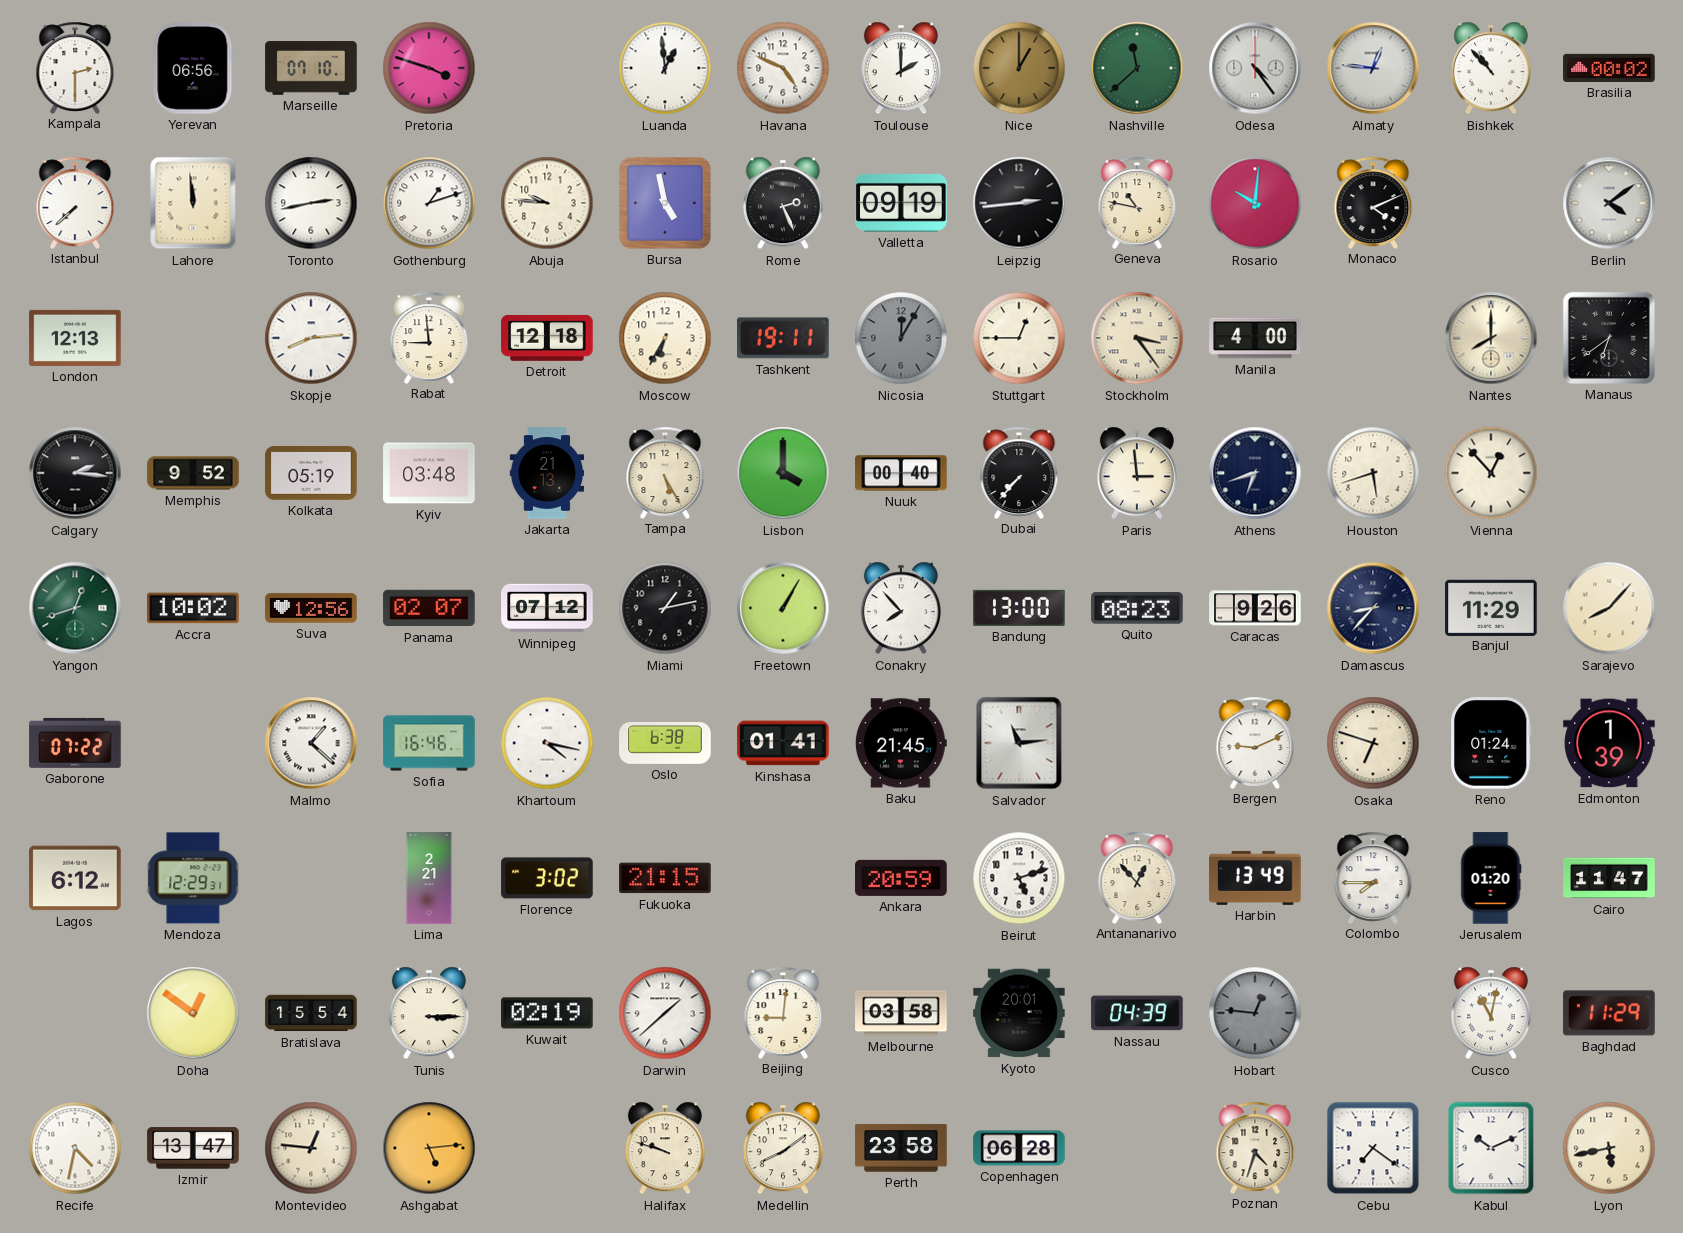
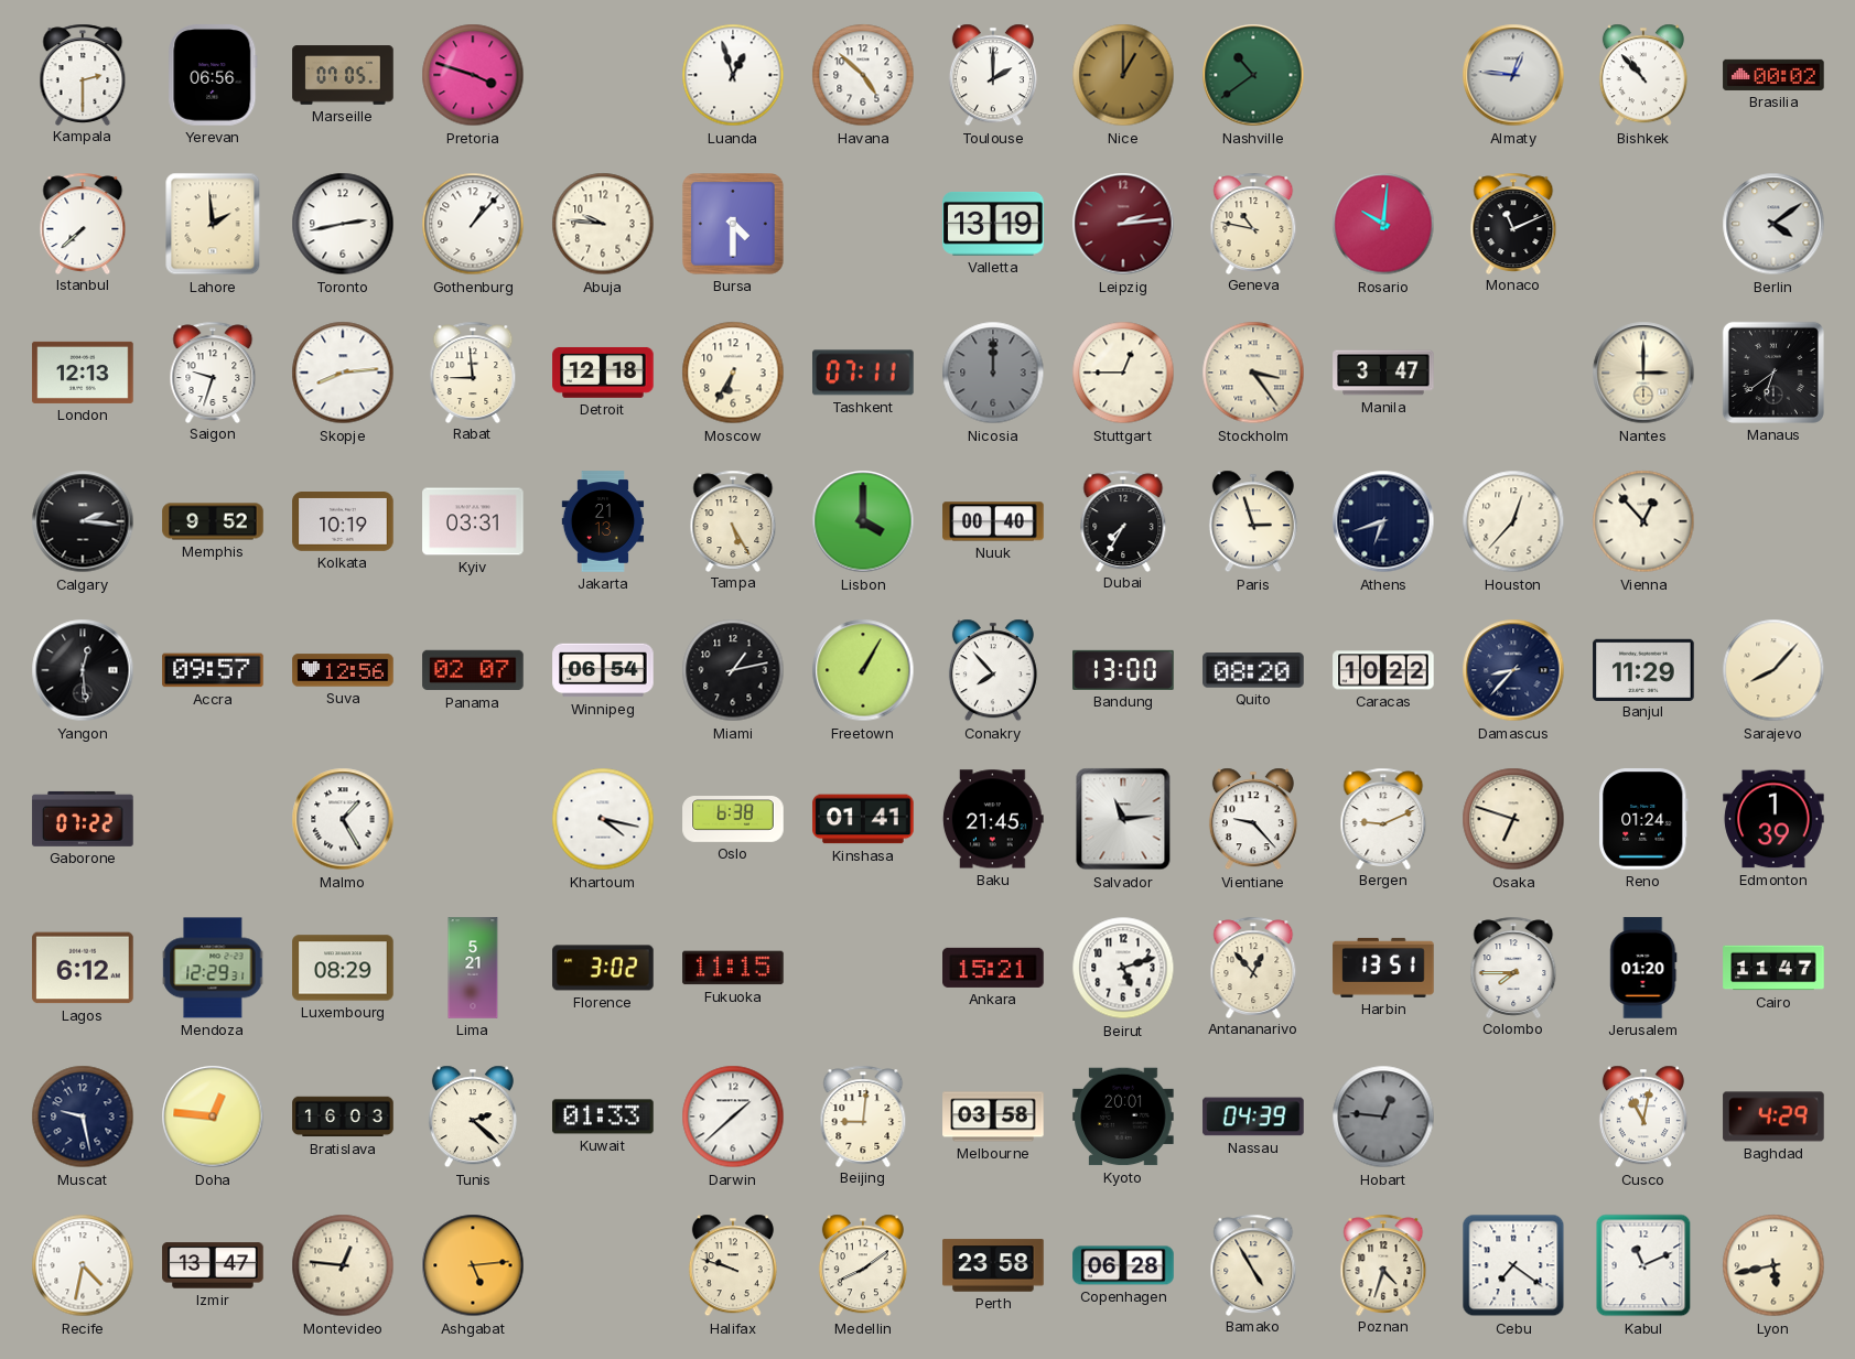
Marseille: 07:10 -> 07:05
Luanda: 12:59 -> 12:57
Havana: 4:49 -> 4:52
Nashville: 11:38 -> 10:39
Odesa: 4:24 -> none
Lahore: 11:59 -> 1:59
Gothenburg: 1:12 -> 1:07
Bursa: 4:58 -> 4:30
Rome: 2:26 -> none
Valletta: 09:19 -> 13:19
Leipzig: 2:44 -> 2:14
Leipzig dial: black -> burgundy
Monaco: 4:11 -> 11:11
Saigon: none -> 9:33
Tashkent: 19:11 -> 07:11
Nicosia: 12:05 -> 12:00
Manila: 4:00 -> 3:47
Nantes: 8:00 -> 3:00
Kolkata: 05:19 -> 10:19
Kyiv: 03:48 -> 03:31
Dubai: 7:37 -> 7:35
Paris: 2:59 -> 2:57
Houston: 5:42 -> 12:37
Yangon: 12:42 -> 12:29
Yangon dial: green -> black
Accra: 10:02 -> 09:57
Winnipeg: 07:12 -> 06:54
Quito: 08:23 -> 08:20
Caracas: 9:26 -> 10:22
Malmo: 1:22 -> 1:25
Sofia: 16:46 -> none
Vientiane: none -> 9:23
Luxembourg: none -> 08:29
Lima: 2:21 -> 5:21
Fukuoka: 21:15 -> 11:15
Ankara: 20:59 -> 15:21
Harbin: 13:49 -> 13:51
Muscat: none -> 9:28
Doha: 12:51 -> 12:46
Bratislava: 15:54 -> 16:03
Tunis: 3:15 -> 2:22
Kuwait: 02:19 -> 01:33
Baghdad: 11:29 -> 4:29
Bamako: none -> 4:55
Kabul: 10:11 -> 11:11
